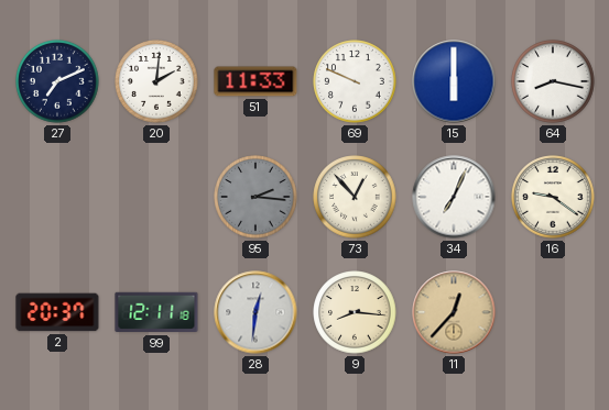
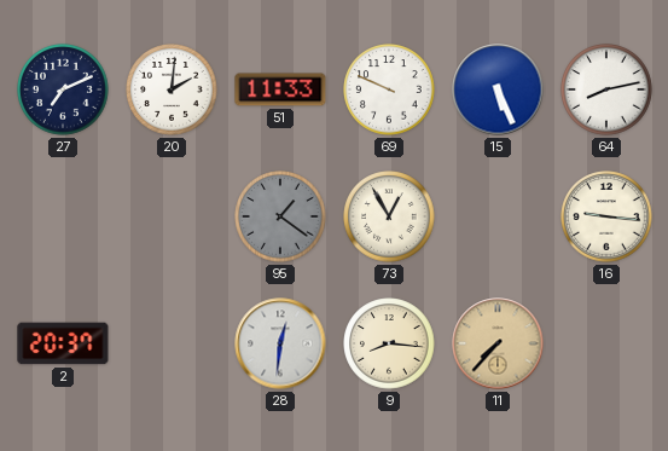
15: 6:00 -> 5:26
64: 8:17 -> 8:13
95: 2:16 -> 1:21
73: 12:53 -> 12:55
34: 7:04 -> none
16: 9:21 -> 9:16
99: 12:11 -> none
11: 12:37 -> 7:37
